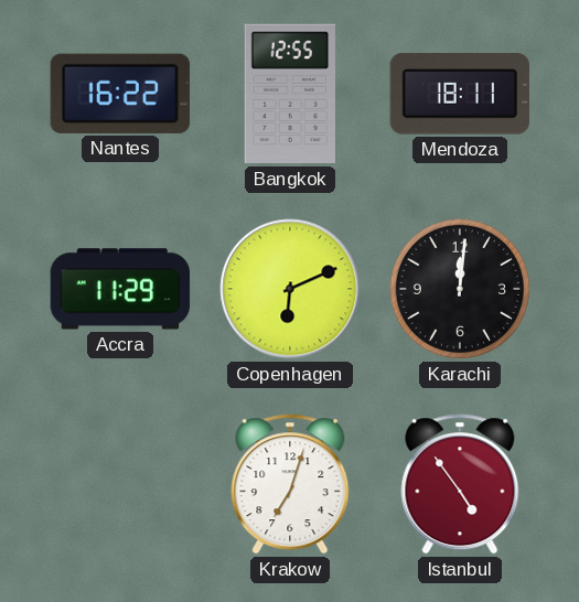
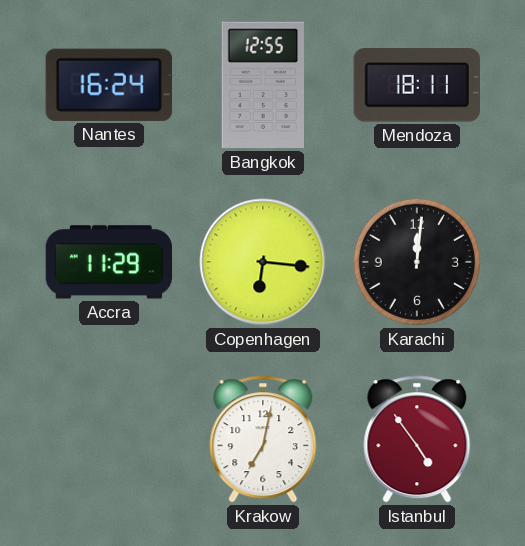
Nantes: 16:22 -> 16:24
Copenhagen: 6:11 -> 6:16
Krakow: 7:03 -> 7:02
